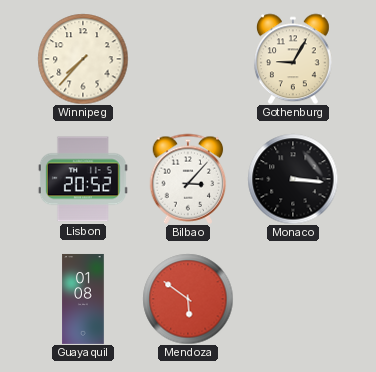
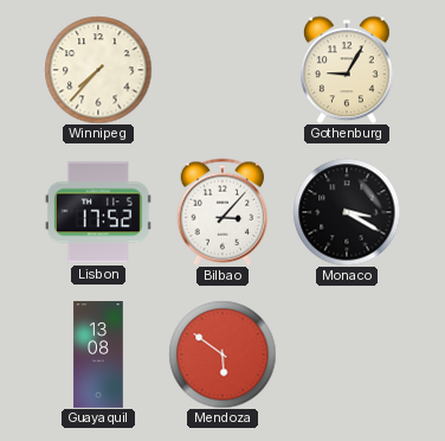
Lisbon: 20:52 -> 17:52
Monaco: 3:16 -> 3:20
Guayaquil: 01:08 -> 13:08
